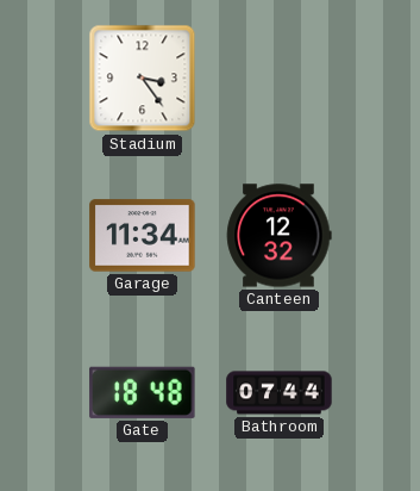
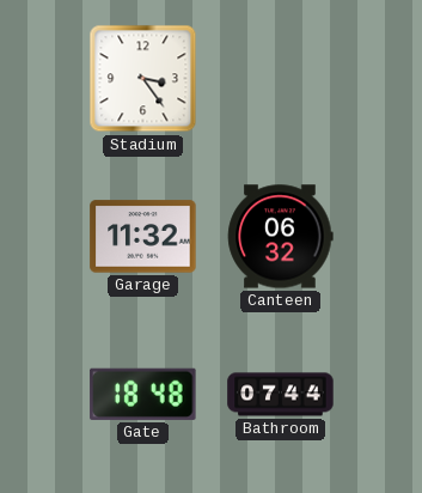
Garage: 11:34 -> 11:32
Canteen: 12:32 -> 06:32
